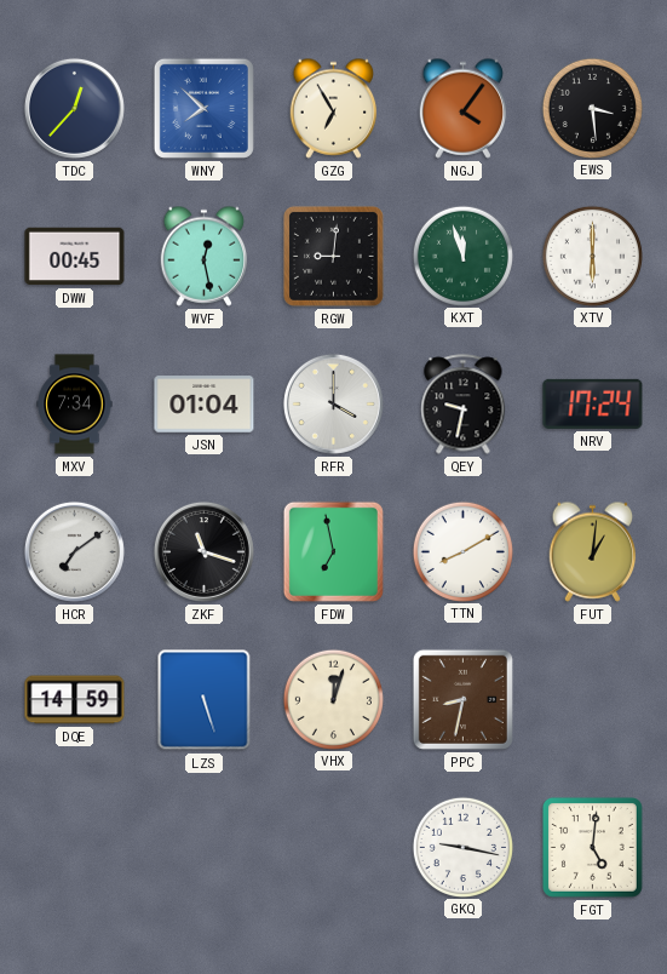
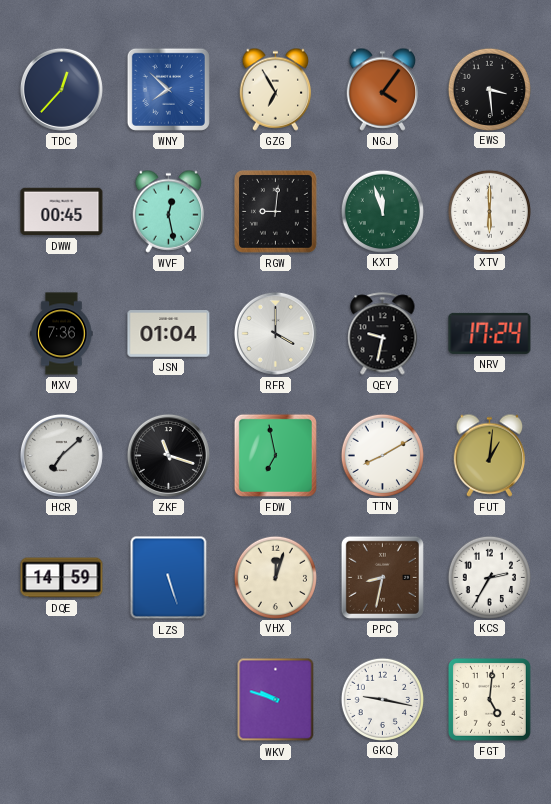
MXV: 7:34 -> 7:36
HCR: 7:09 -> 7:08
KCS: none -> 2:35
WKV: none -> 9:48
